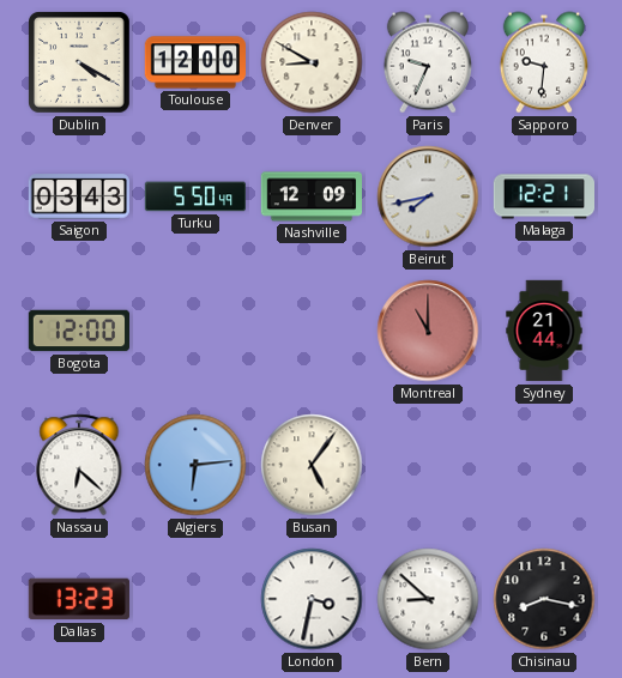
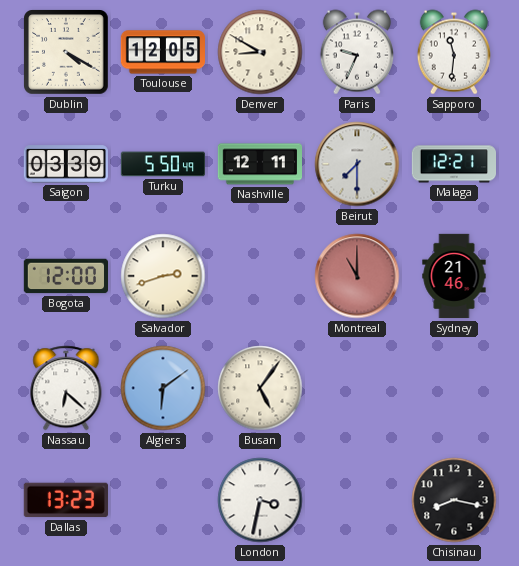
Toulouse: 12:00 -> 12:05
Sapporo: 9:31 -> 11:31
Saigon: 03:43 -> 03:39
Nashville: 12:09 -> 12:11
Beirut: 7:43 -> 7:30
Salvador: none -> 2:42
Sydney: 21:44 -> 21:46
Algiers: 6:14 -> 6:09
Bern: 8:52 -> none
